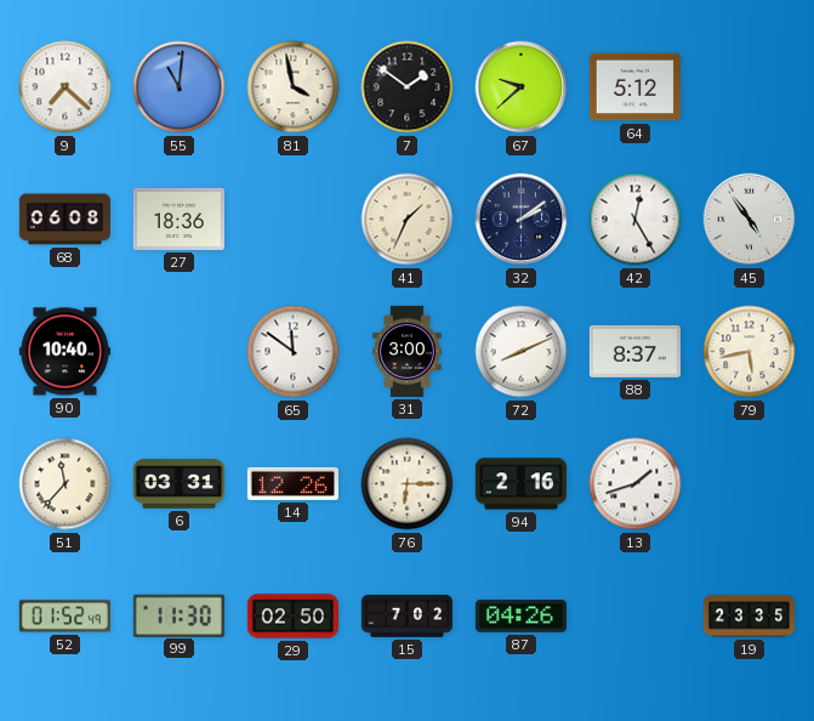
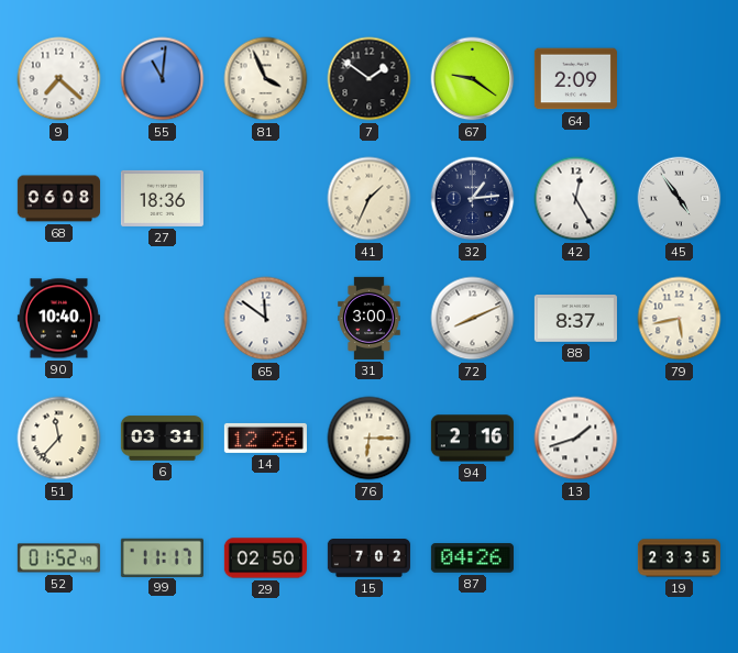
81: 3:58 -> 3:56
67: 9:38 -> 9:21
64: 5:12 -> 2:09
32: 2:09 -> 1:14
99: 11:30 -> 11:17
